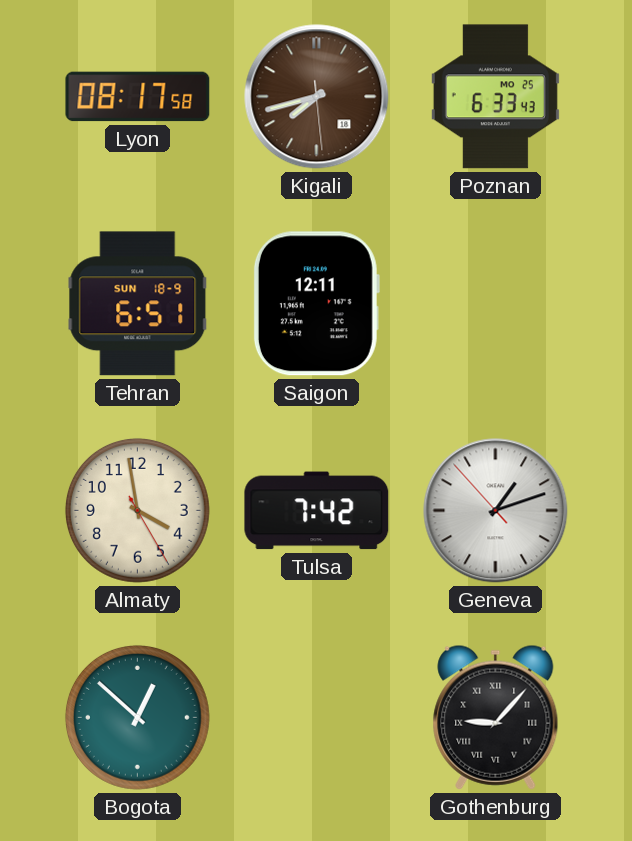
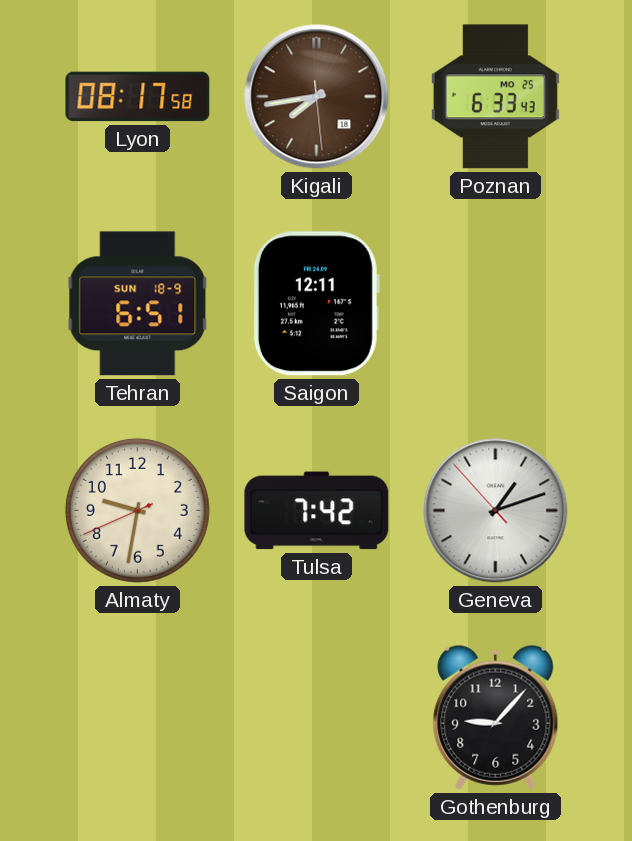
Kigali: 7:42 -> 7:43
Almaty: 3:58 -> 9:31
Bogota: 12:52 -> none
Gothenburg numerals: Roman -> Arabic
